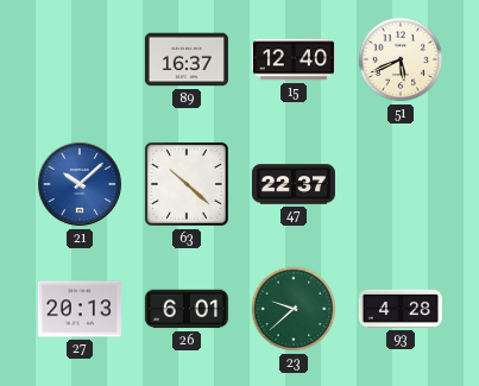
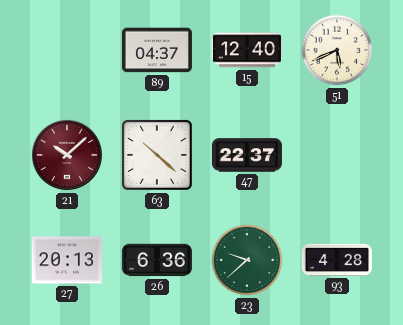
89: 16:37 -> 04:37
21 dial: blue -> burgundy
26: 6:01 -> 6:36
